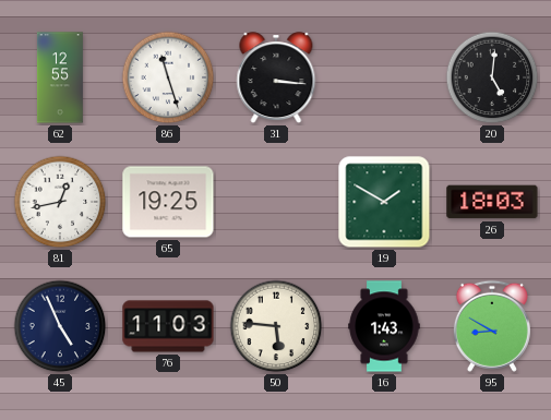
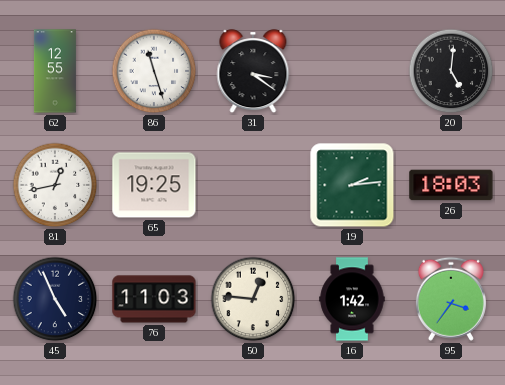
31: 3:16 -> 3:21
19: 1:50 -> 2:14
50: 5:46 -> 12:46
16: 1:43 -> 1:42
95: 8:50 -> 3:36
